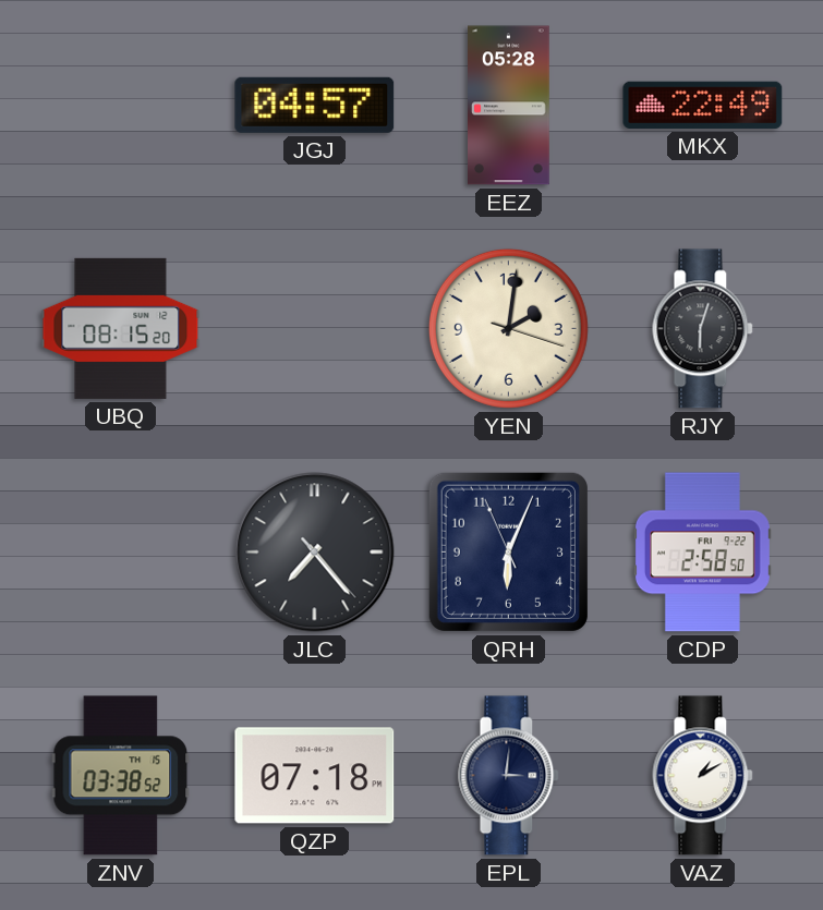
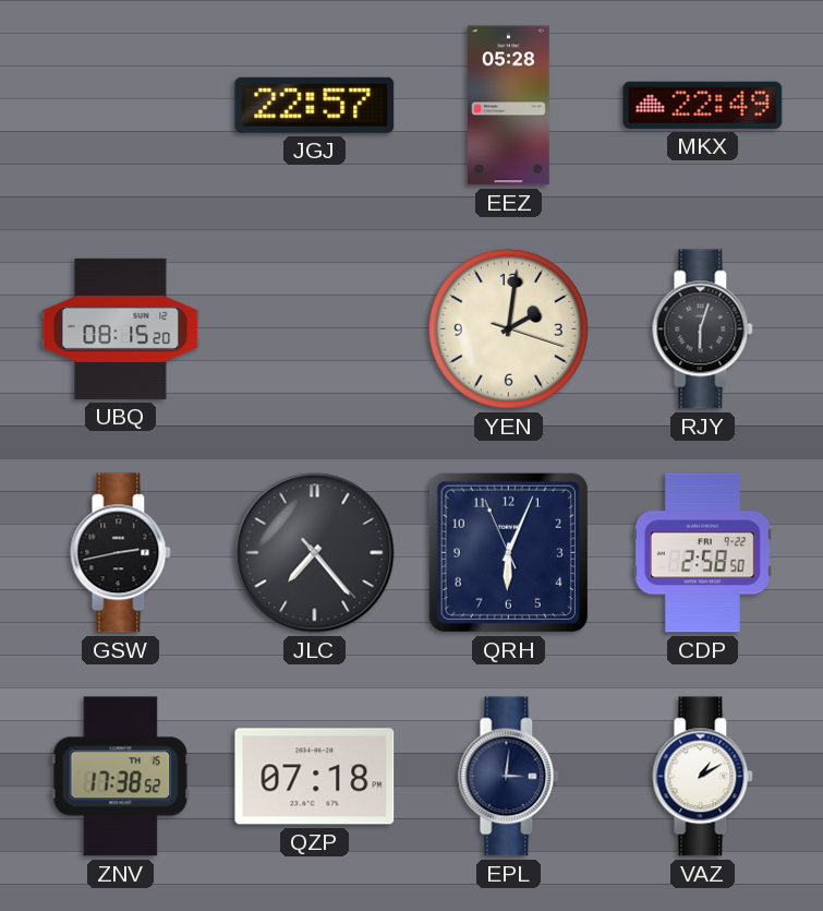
JGJ: 04:57 -> 22:57
GSW: none -> 2:43
ZNV: 03:38 -> 17:38
